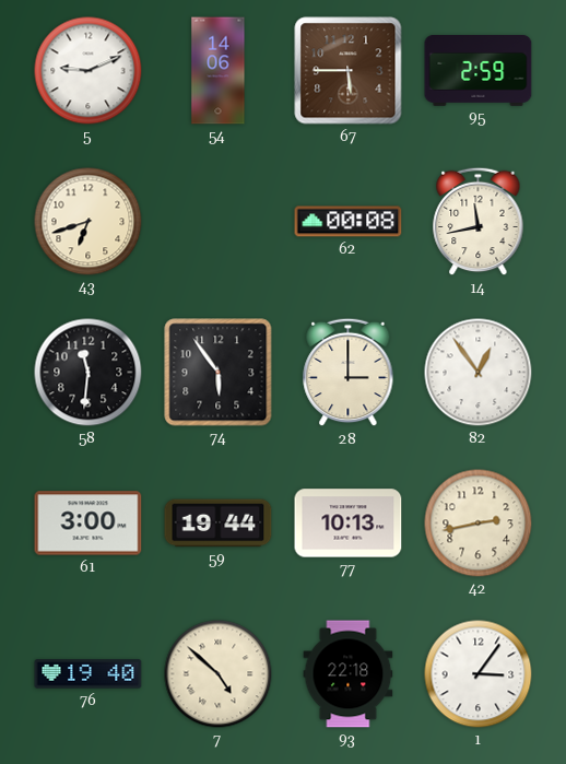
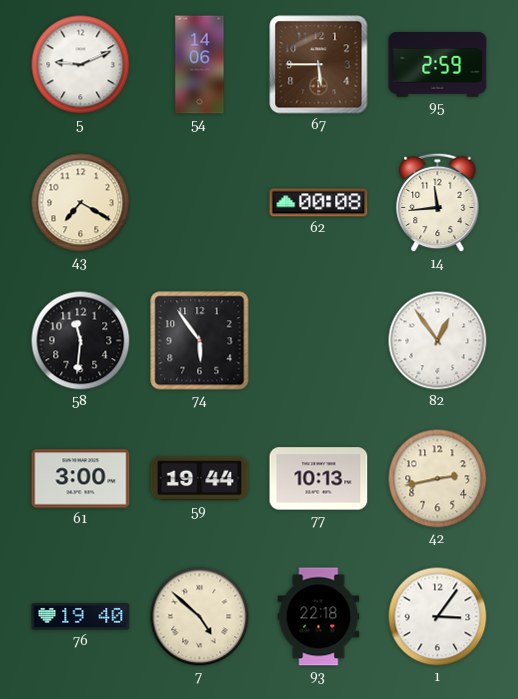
43: 6:42 -> 7:20
14: 11:43 -> 11:44
28: 3:00 -> none
